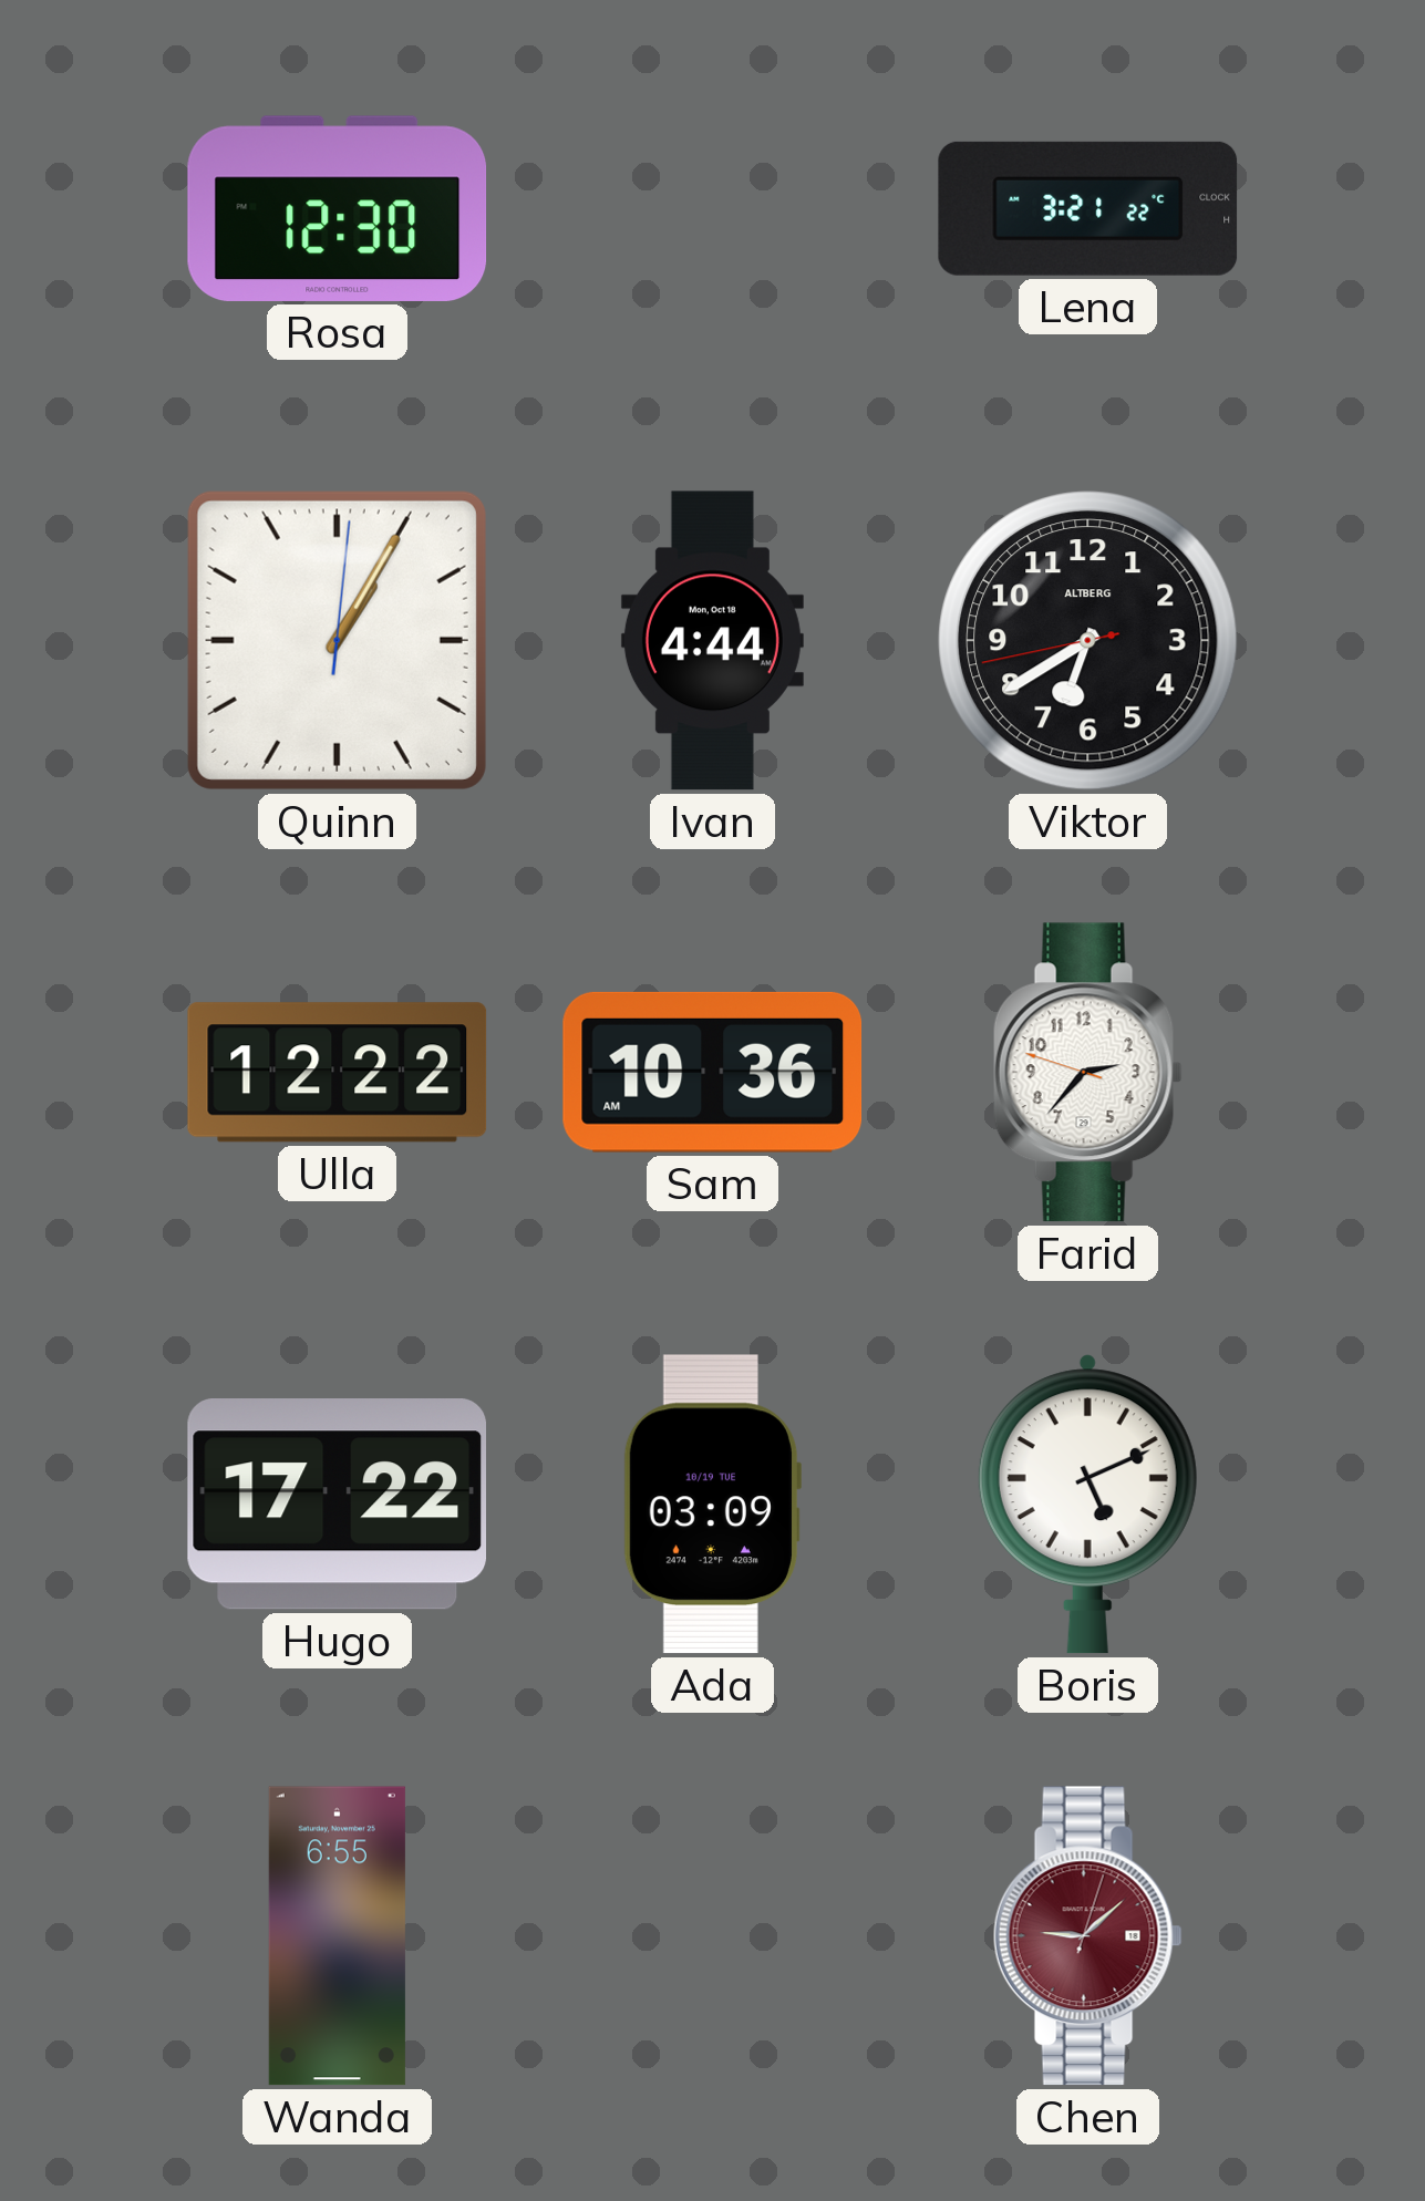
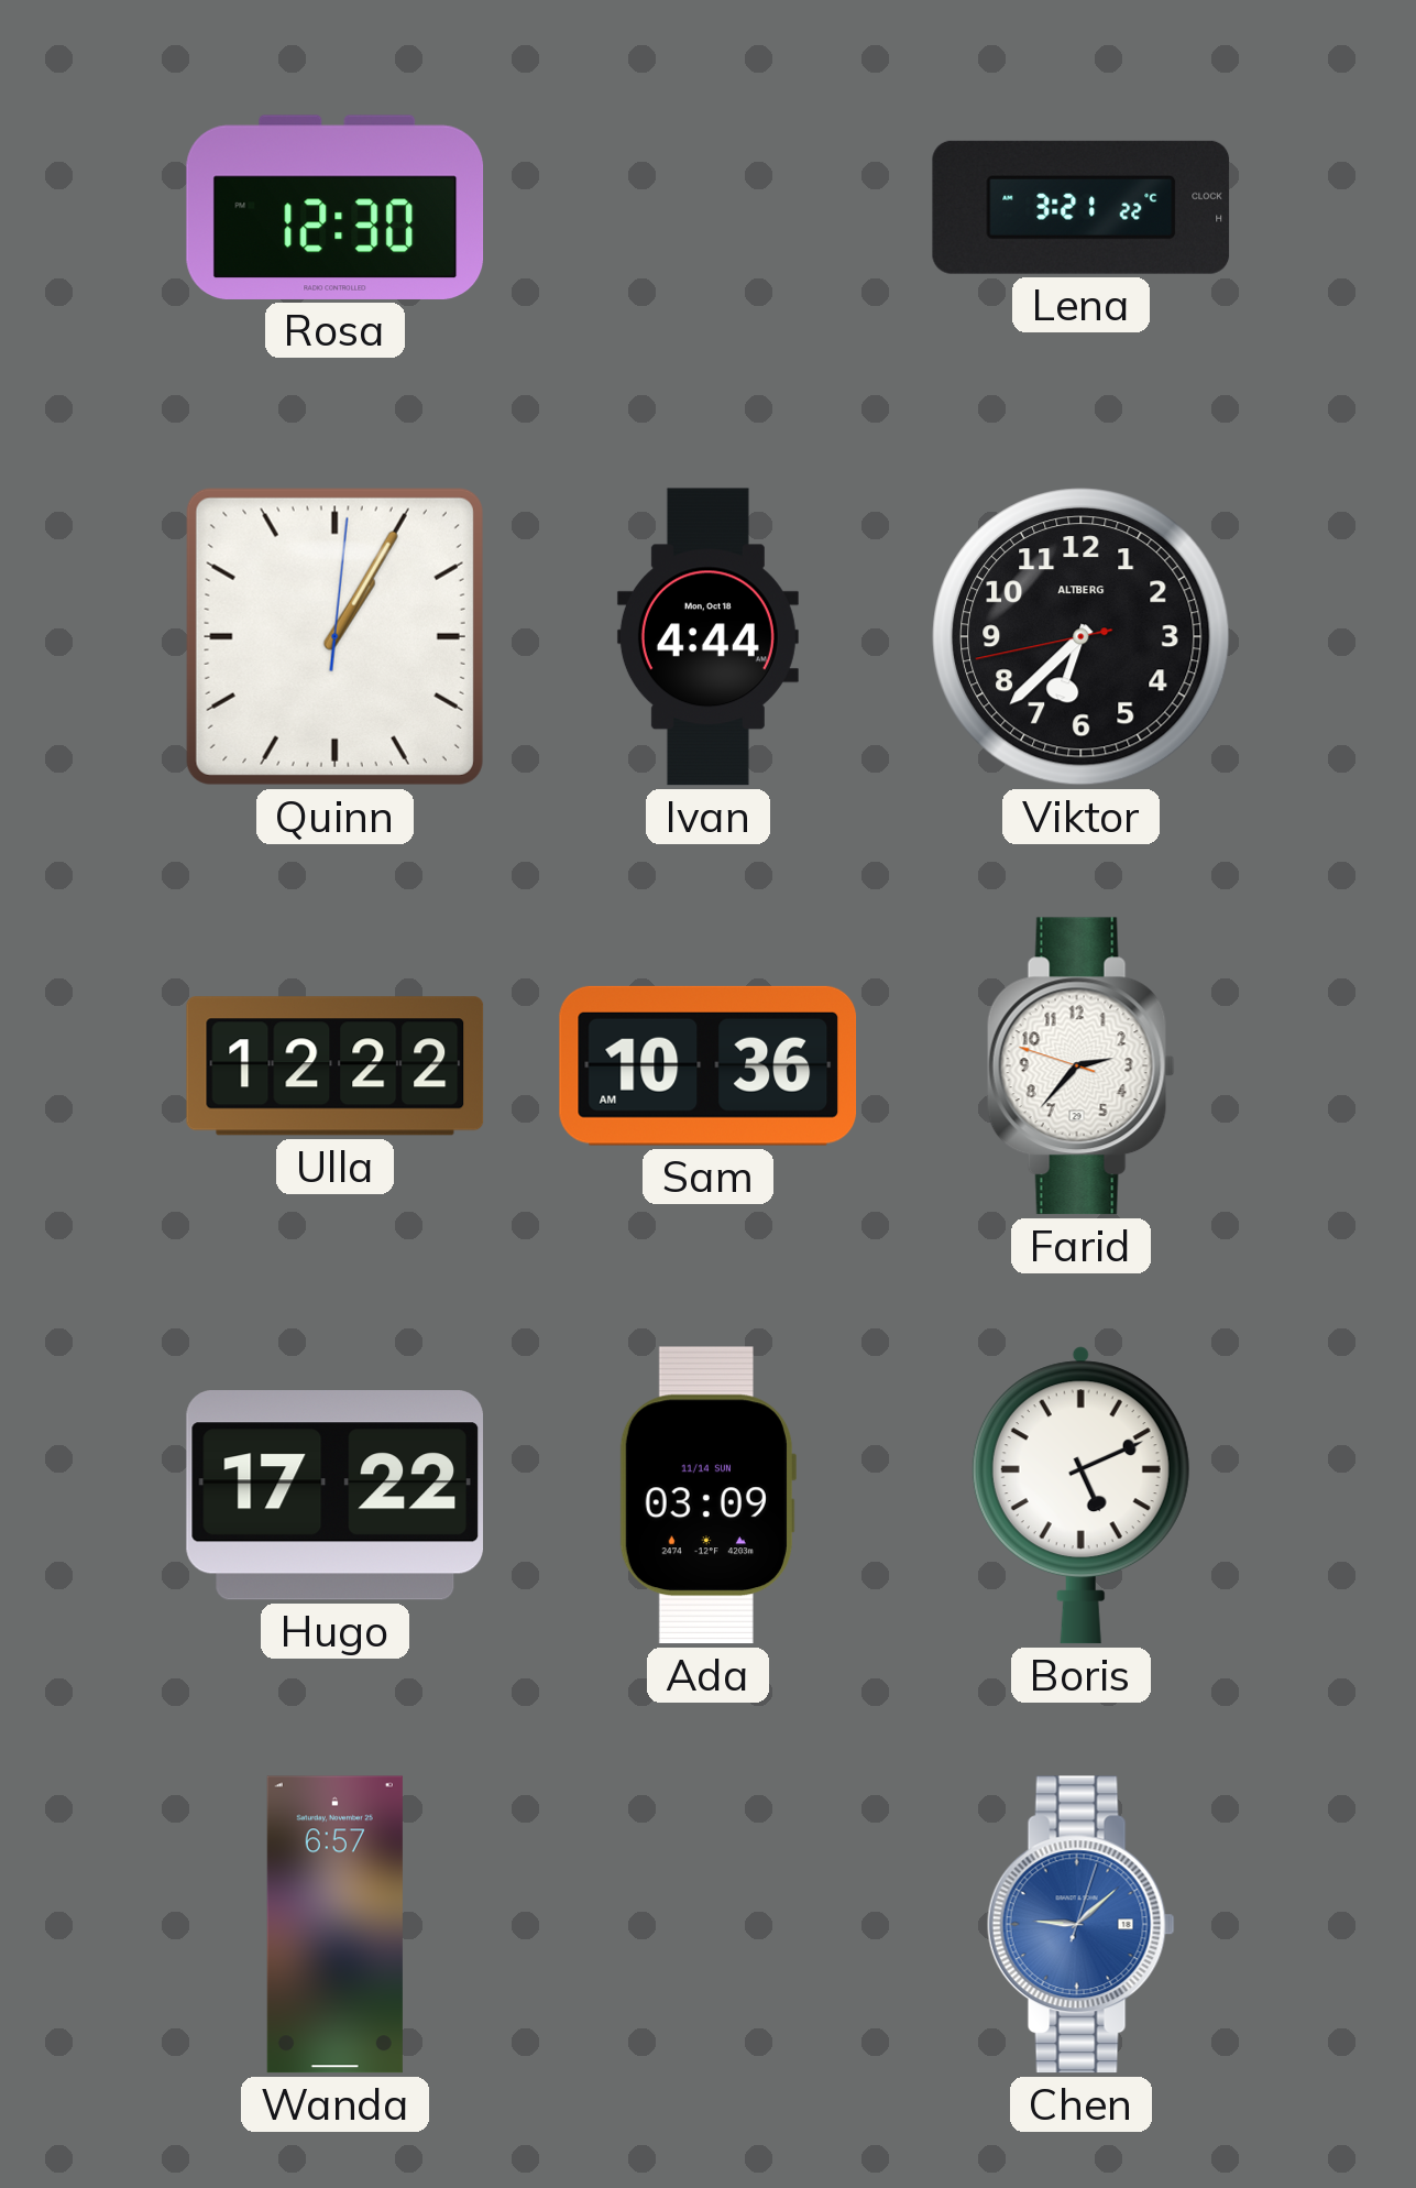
Viktor: 6:39 -> 6:37
Ada date: 10/19 TUE -> 11/14 SUN
Wanda: 6:55 -> 6:57
Chen dial: burgundy -> blue
